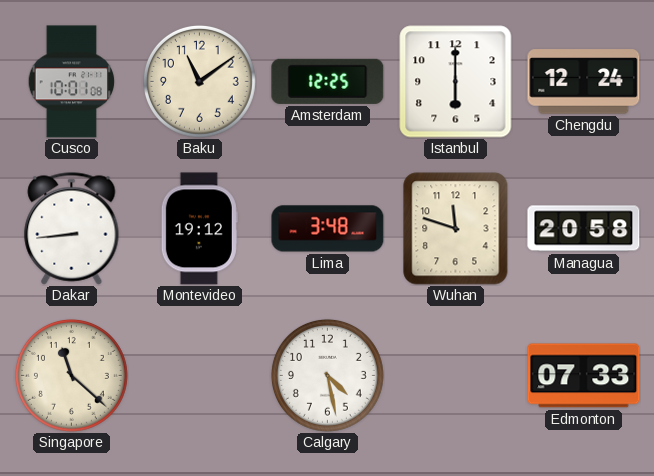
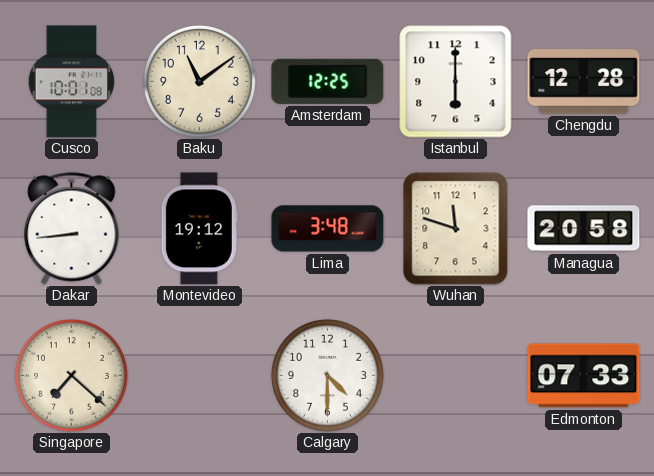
Chengdu: 12:24 -> 12:28
Singapore: 11:22 -> 7:22
Calgary: 4:28 -> 4:30
